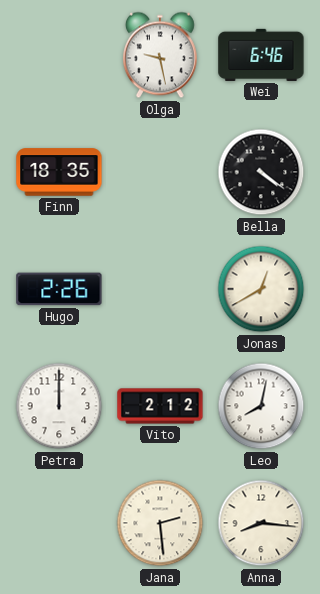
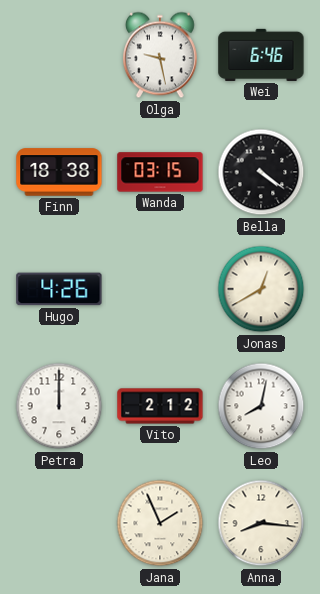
Finn: 18:35 -> 18:38
Wanda: none -> 03:15
Hugo: 2:26 -> 4:26
Jana: 2:29 -> 1:56
